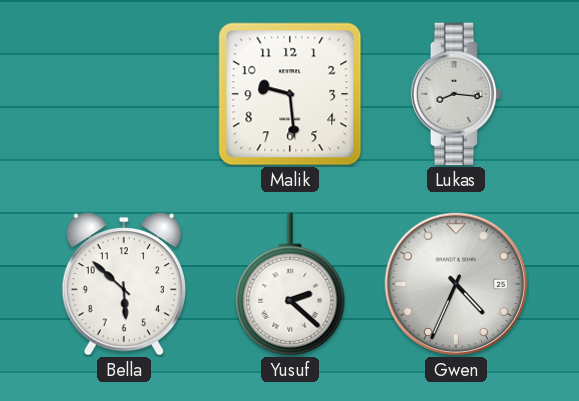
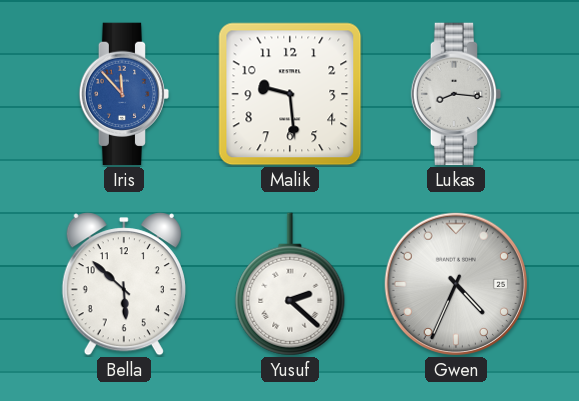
Iris: none -> 11:53
